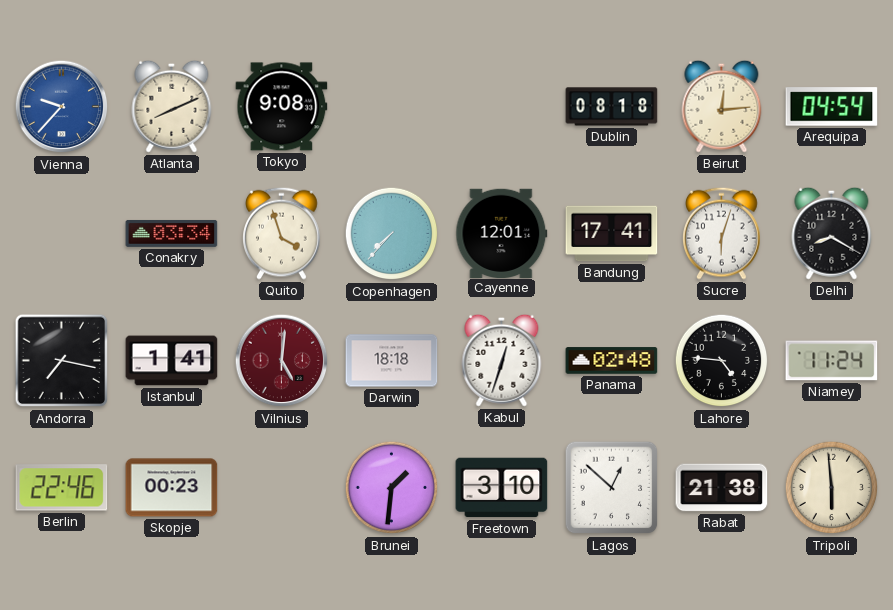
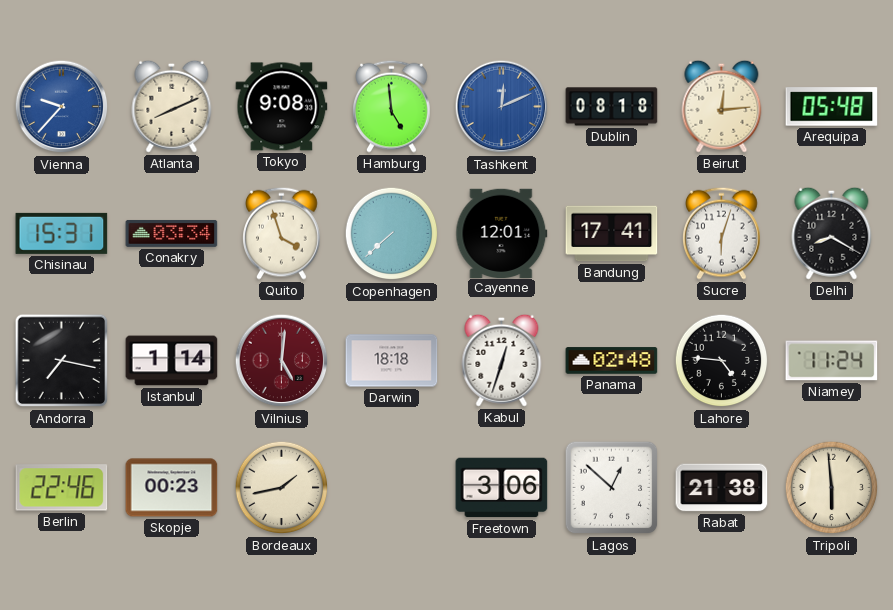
Hamburg: none -> 4:59
Tashkent: none -> 12:11
Arequipa: 04:54 -> 05:48
Chisinau: none -> 15:31
Copenhagen: 7:37 -> 7:38
Istanbul: 1:41 -> 1:14
Bordeaux: none -> 1:43
Brunei: 1:31 -> none
Freetown: 3:10 -> 3:06
